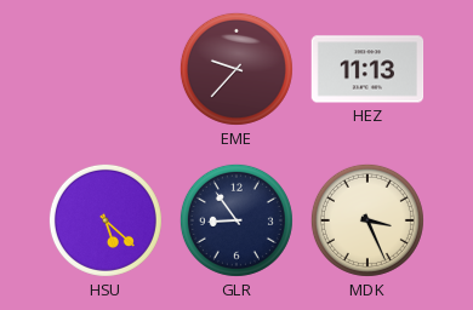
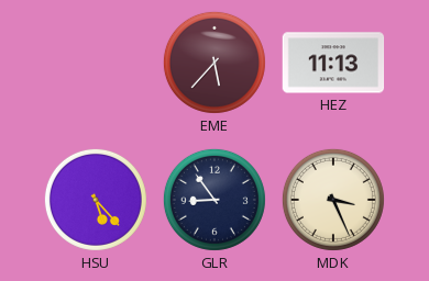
EME: 9:37 -> 5:37
HSU: 5:22 -> 5:23
